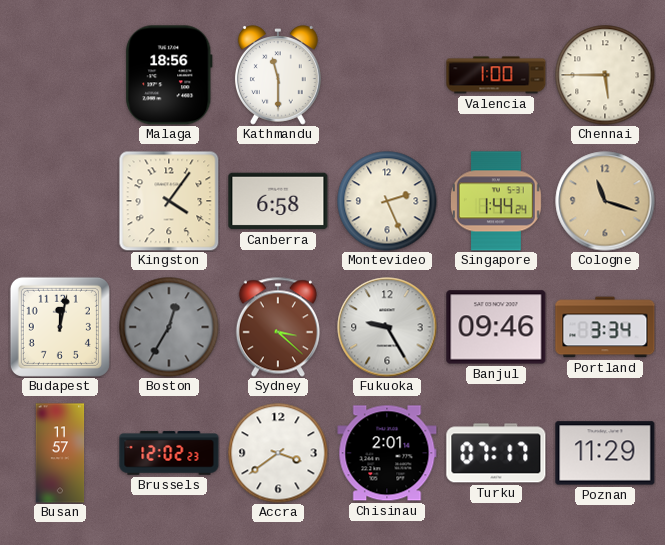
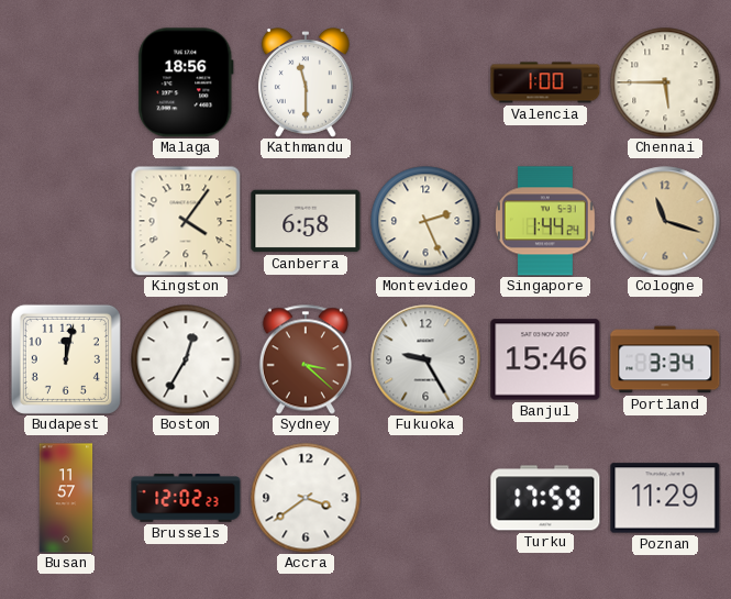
Boston dial: grey -> white
Banjul: 09:46 -> 15:46
Chisinau: 2:01 -> none
Turku: 07:17 -> 17:59
